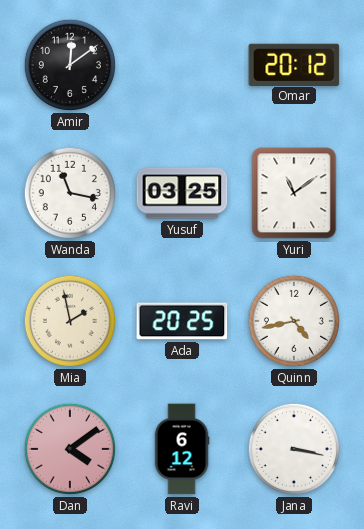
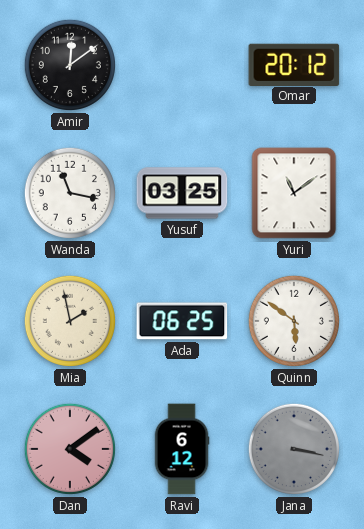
Ada: 20:25 -> 06:25
Quinn: 4:43 -> 5:51
Jana dial: white -> grey
